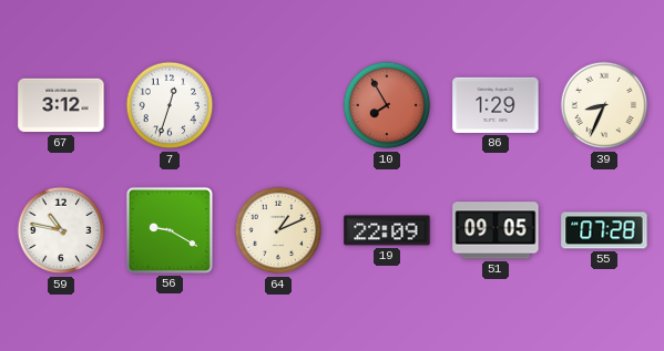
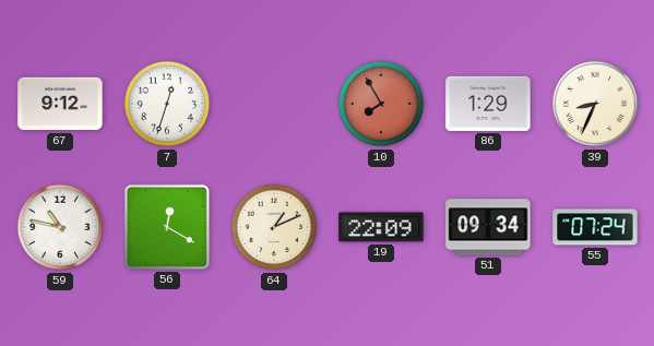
67: 3:12 -> 9:12
56: 9:20 -> 12:20
51: 09:05 -> 09:34
55: 07:28 -> 07:24
